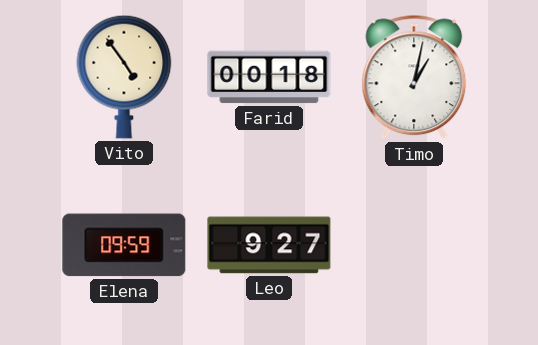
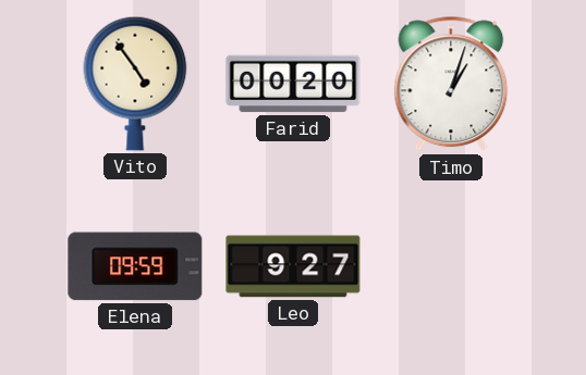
Farid: 00:18 -> 00:20
Timo: 1:02 -> 1:03
